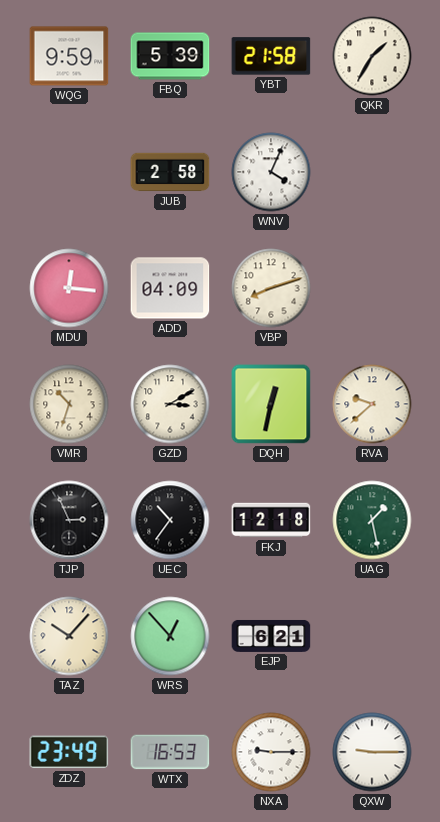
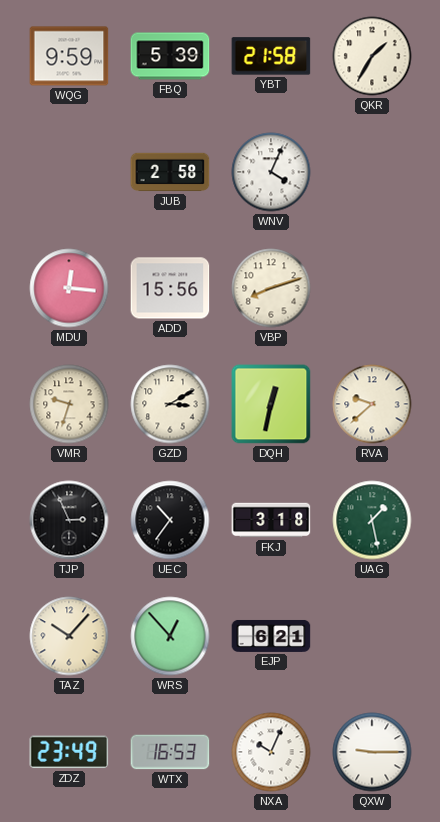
ADD: 04:09 -> 15:56
VMR: 10:33 -> 9:33
FKJ: 12:18 -> 3:18
NXA: 9:15 -> 10:04
